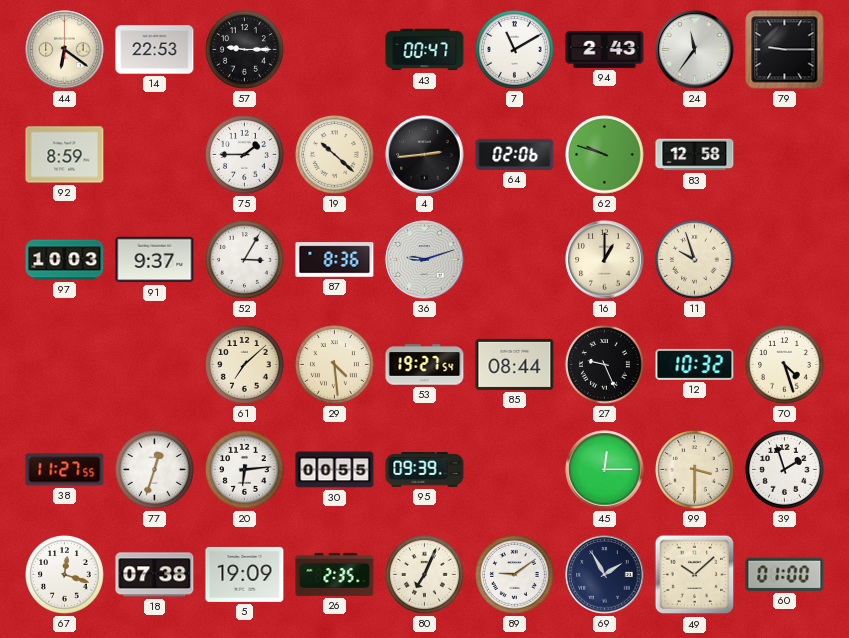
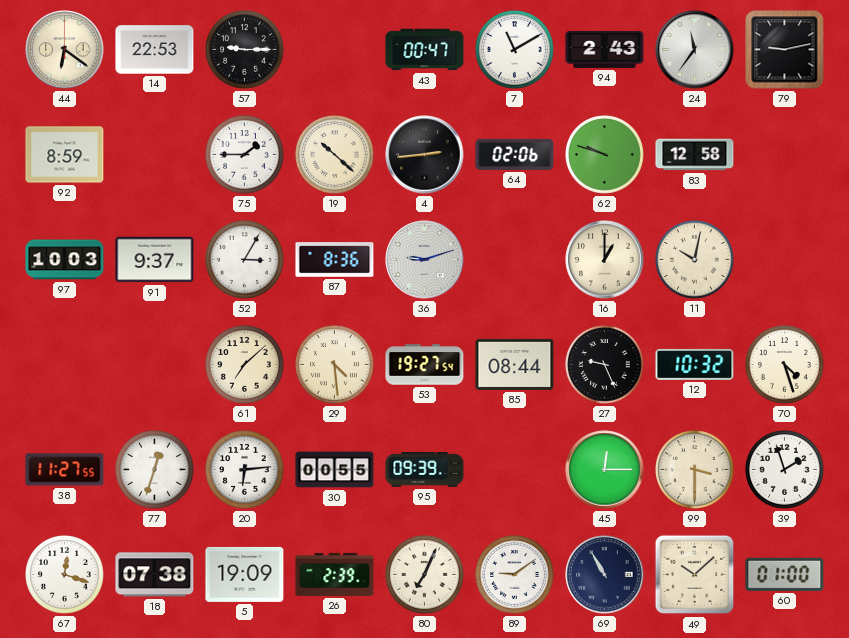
79: 9:15 -> 9:13
11: 9:57 -> 10:02
26: 2:35 -> 2:39
69: 1:55 -> 10:55
